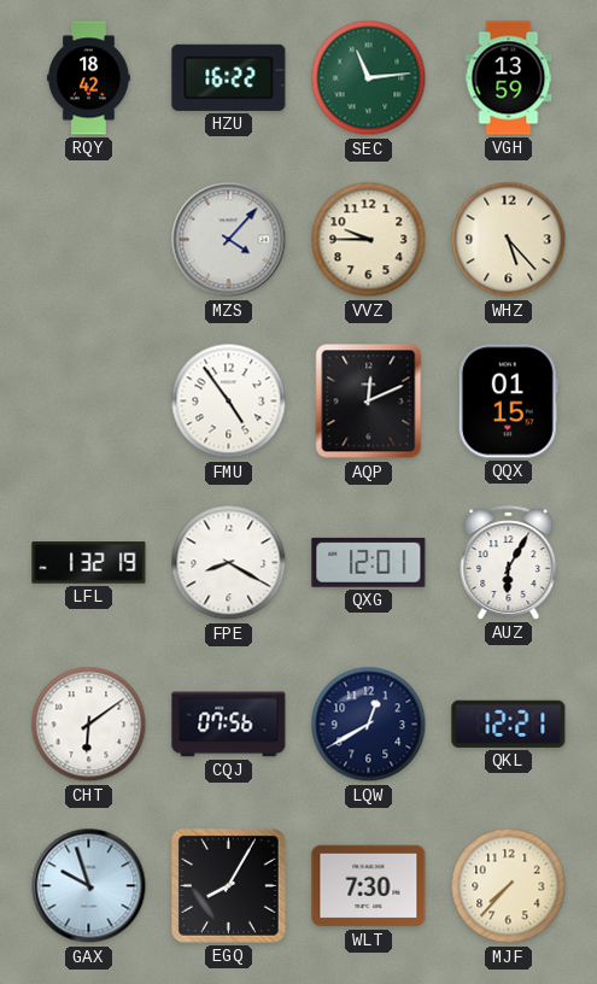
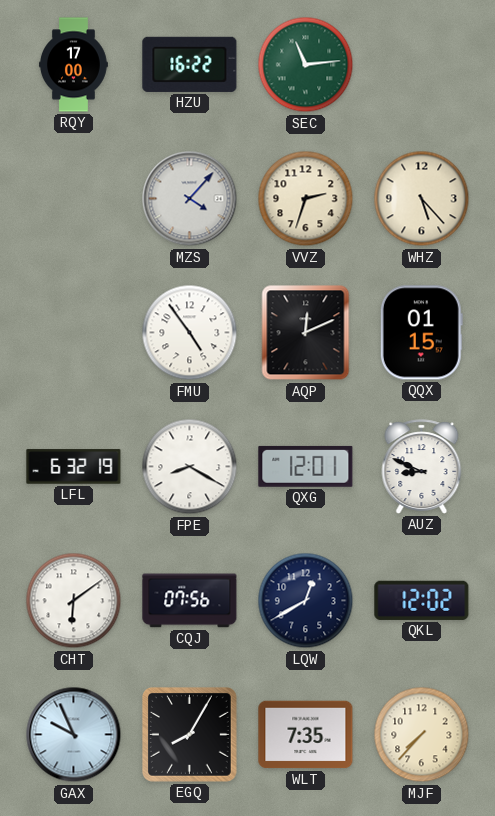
RQY: 18:42 -> 17:00
VGH: 13:59 -> none
VVZ: 9:45 -> 2:33
LFL: 1:32 -> 6:32
AUZ: 6:05 -> 8:49
QKL: 12:21 -> 12:02
GAX: 9:57 -> 9:56
WLT: 7:30 -> 7:35
